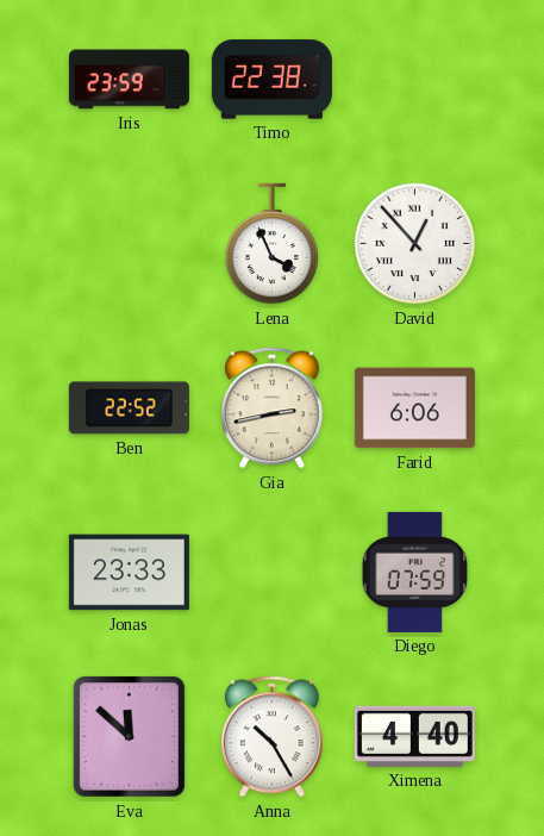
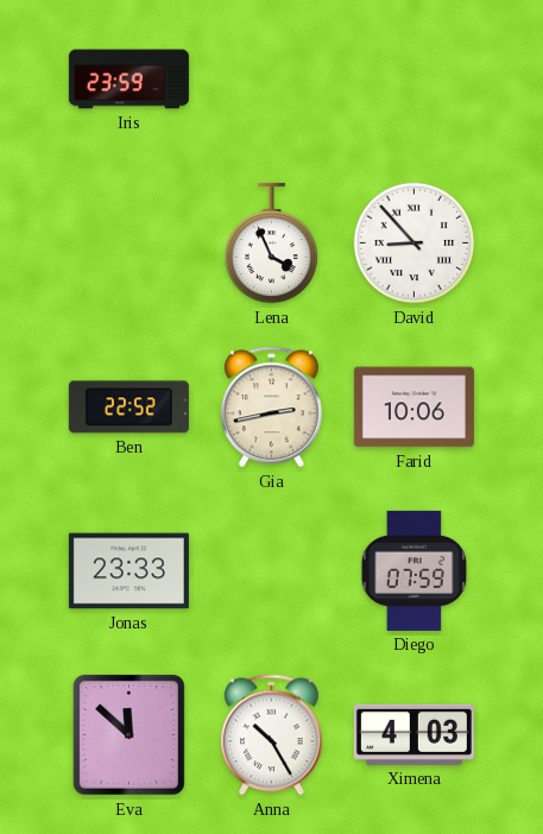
Timo: 22:38 -> none
David: 12:53 -> 8:53
Farid: 6:06 -> 10:06
Ximena: 4:40 -> 4:03
